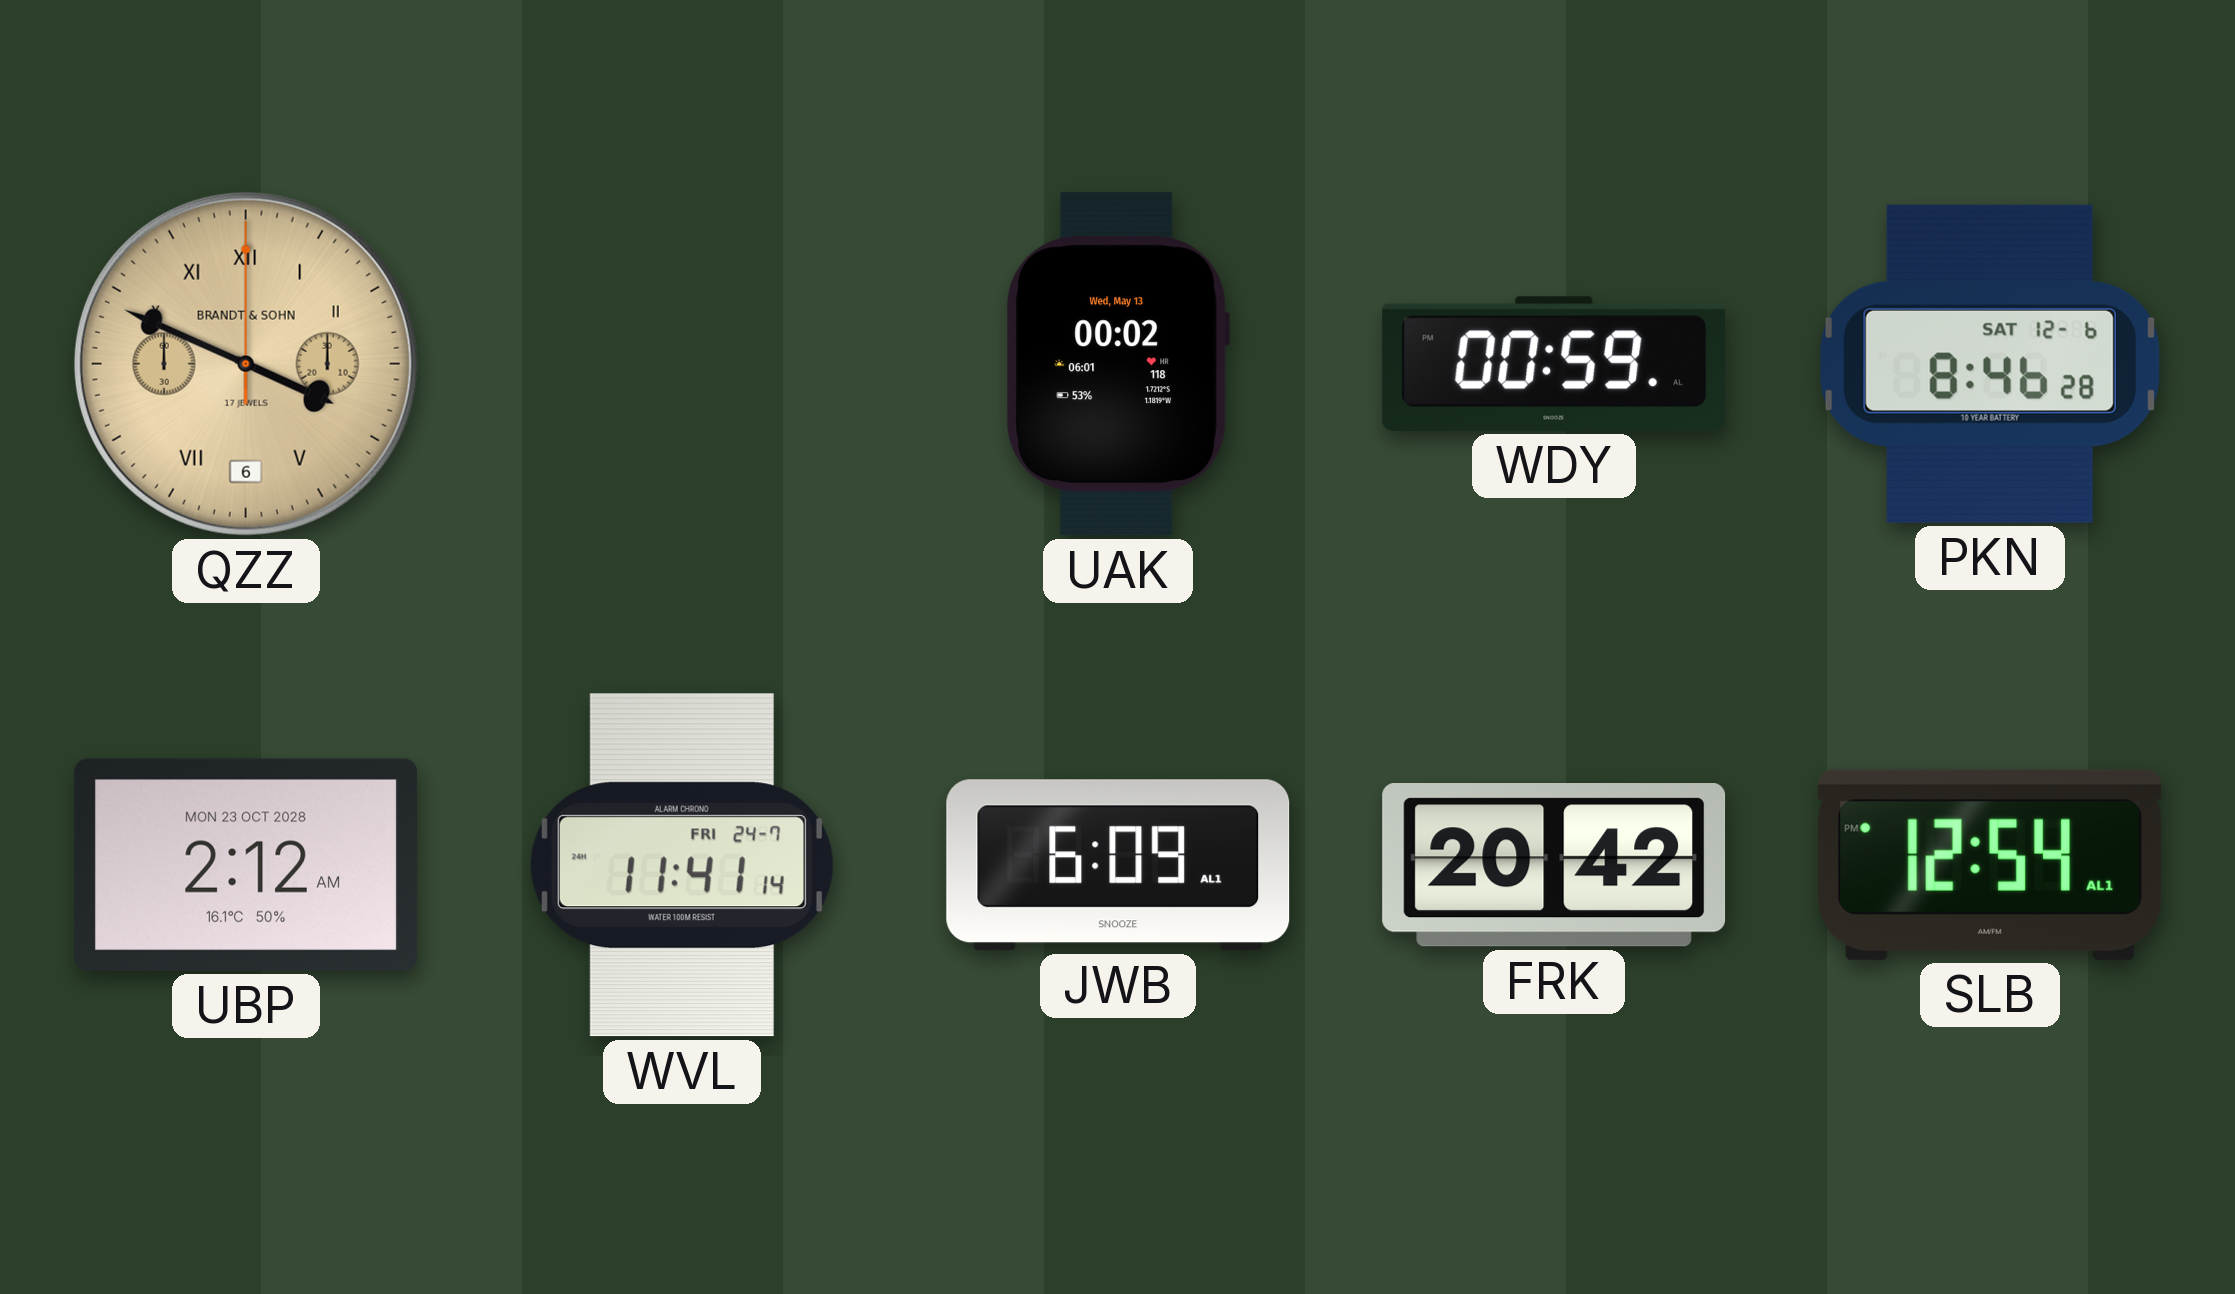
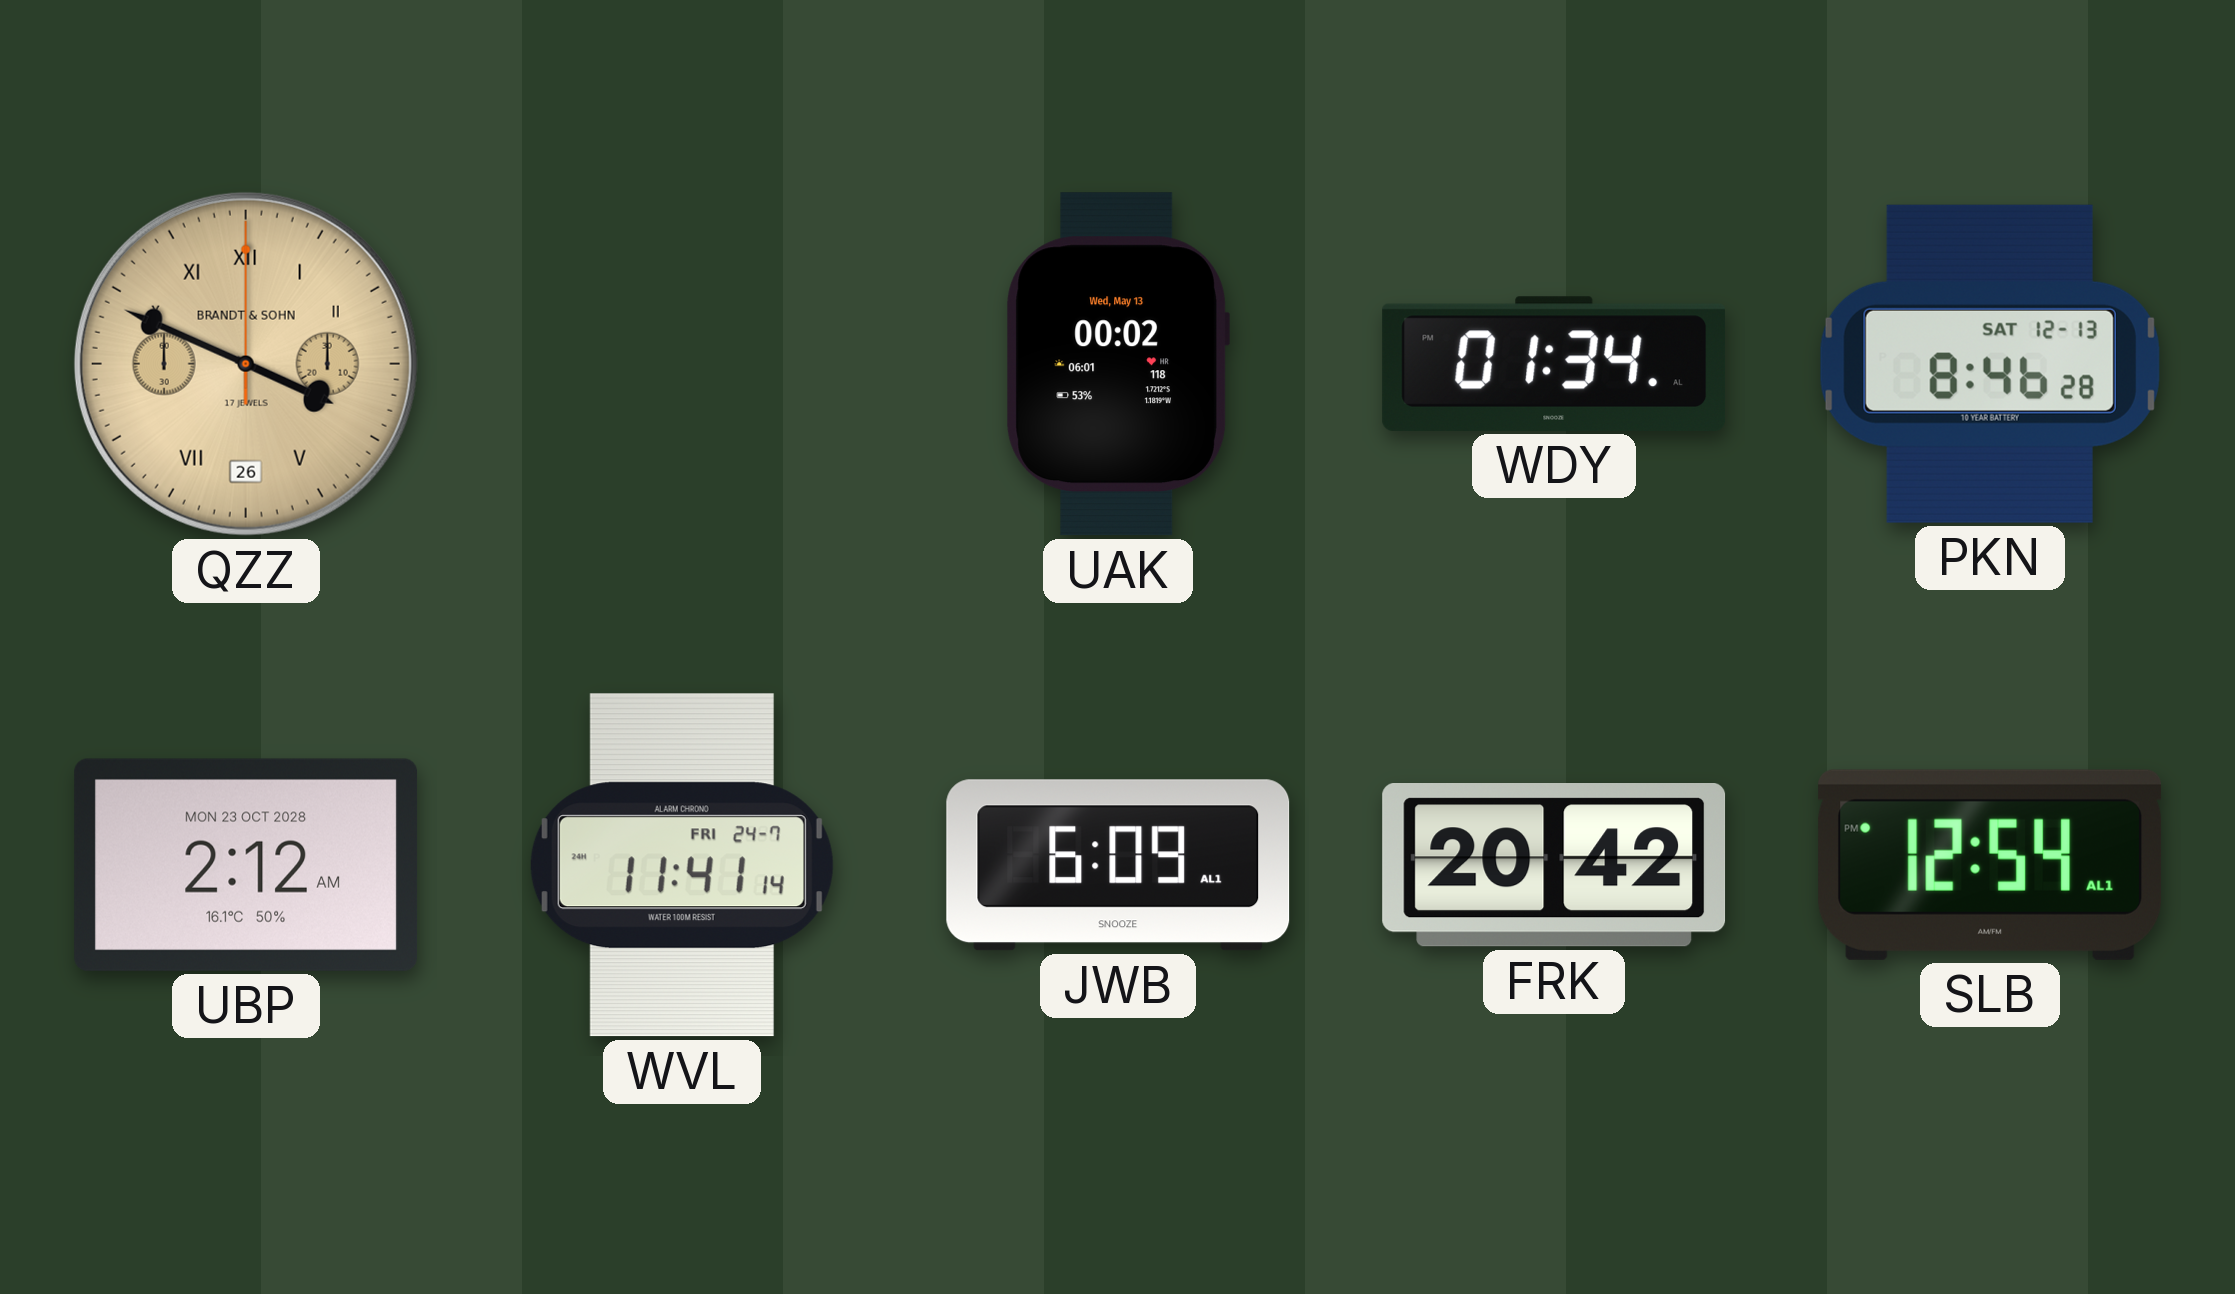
QZZ date: 6 -> 26
WDY: 00:59 -> 01:34
PKN date: SAT 12-6 -> SAT 12-13
